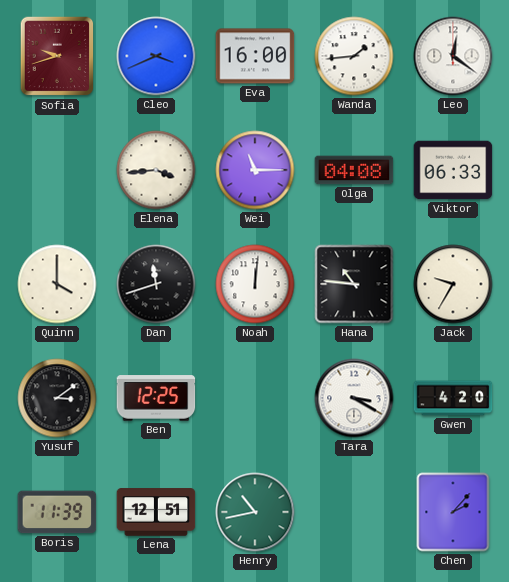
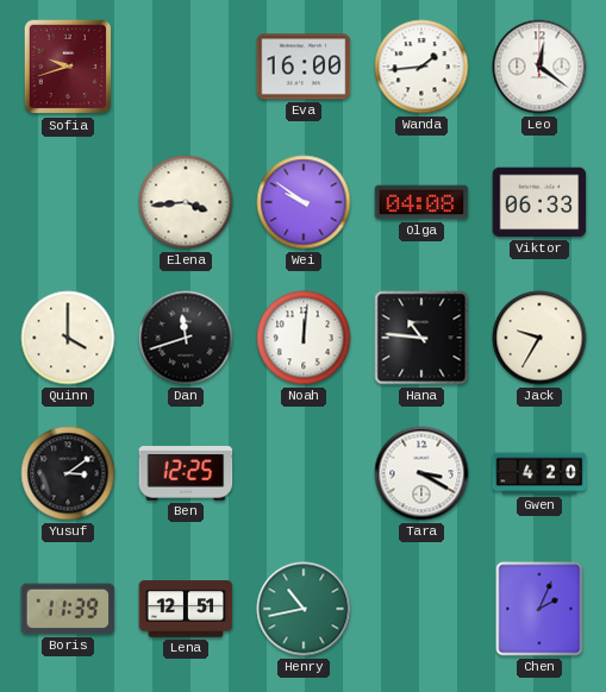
Cleo: 3:41 -> none
Wei: 11:15 -> 9:51
Chen: 2:07 -> 2:04
